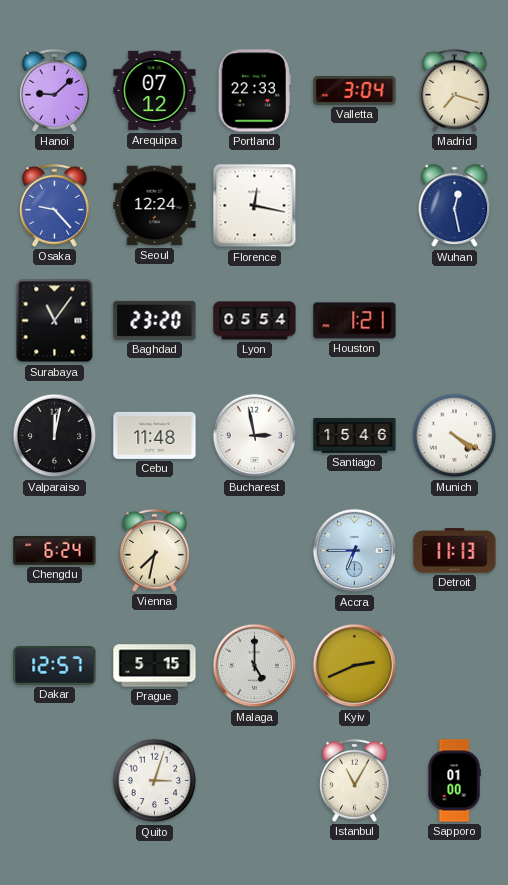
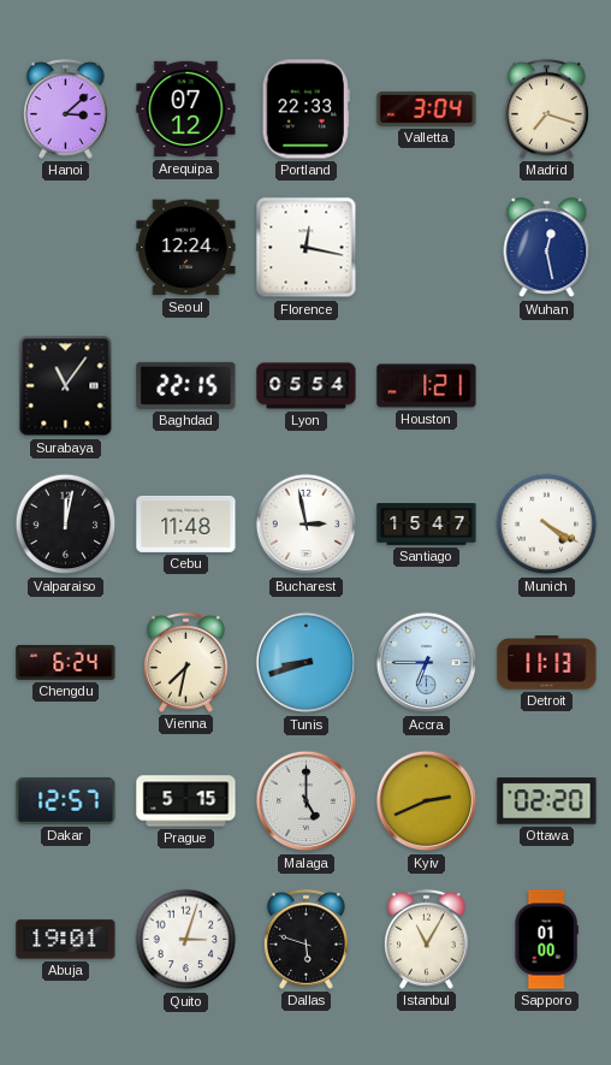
Hanoi: 9:08 -> 3:08
Osaka: 9:23 -> none
Baghdad: 23:20 -> 22:15
Santiago: 15:46 -> 15:47
Tunis: none -> 8:42
Ottawa: none -> 02:20
Abuja: none -> 19:01
Dallas: none -> 5:48
